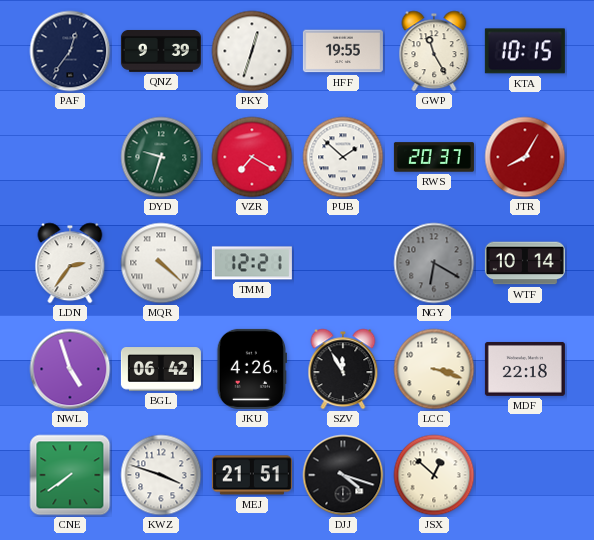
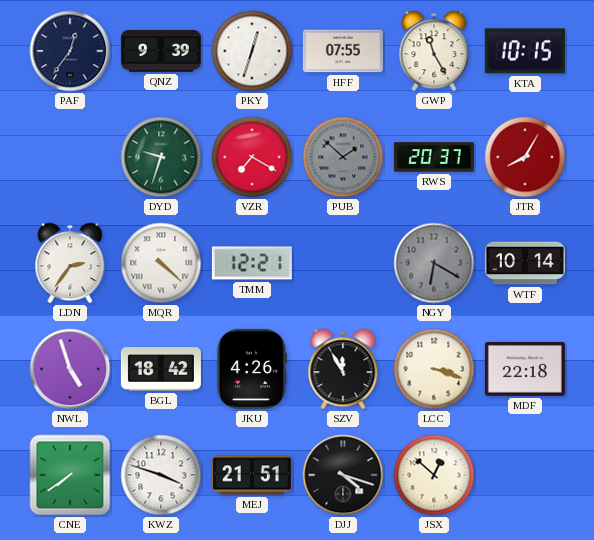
HFF: 19:55 -> 07:55
PUB dial: white -> grey
BGL: 06:42 -> 18:42
